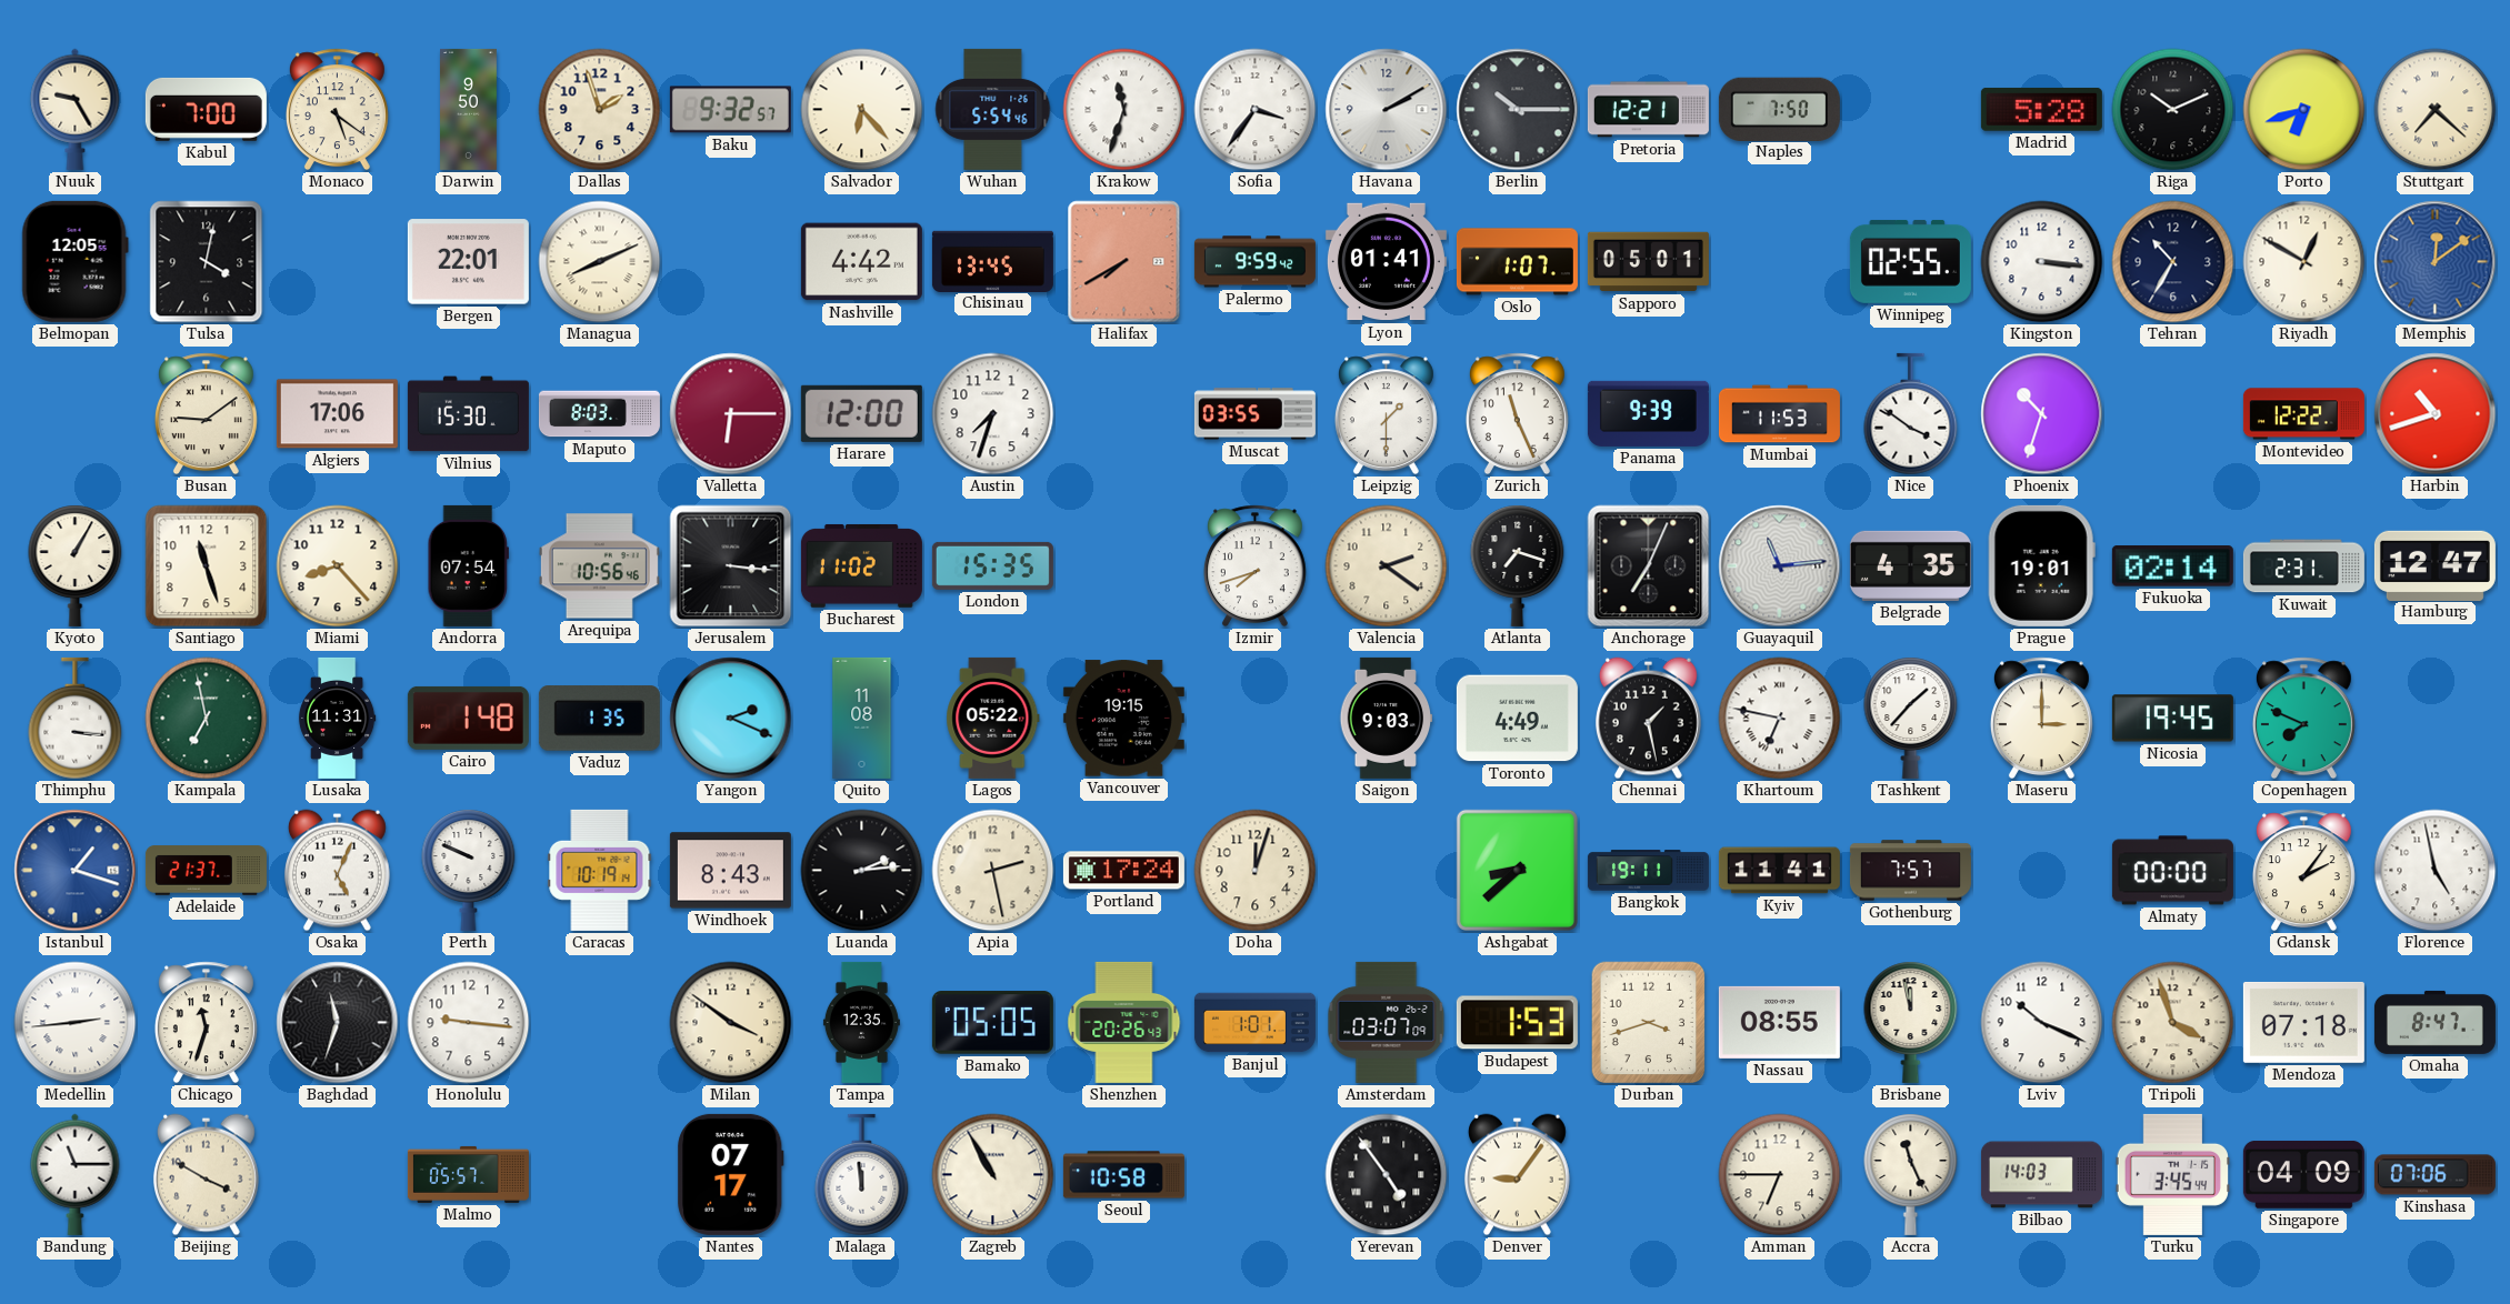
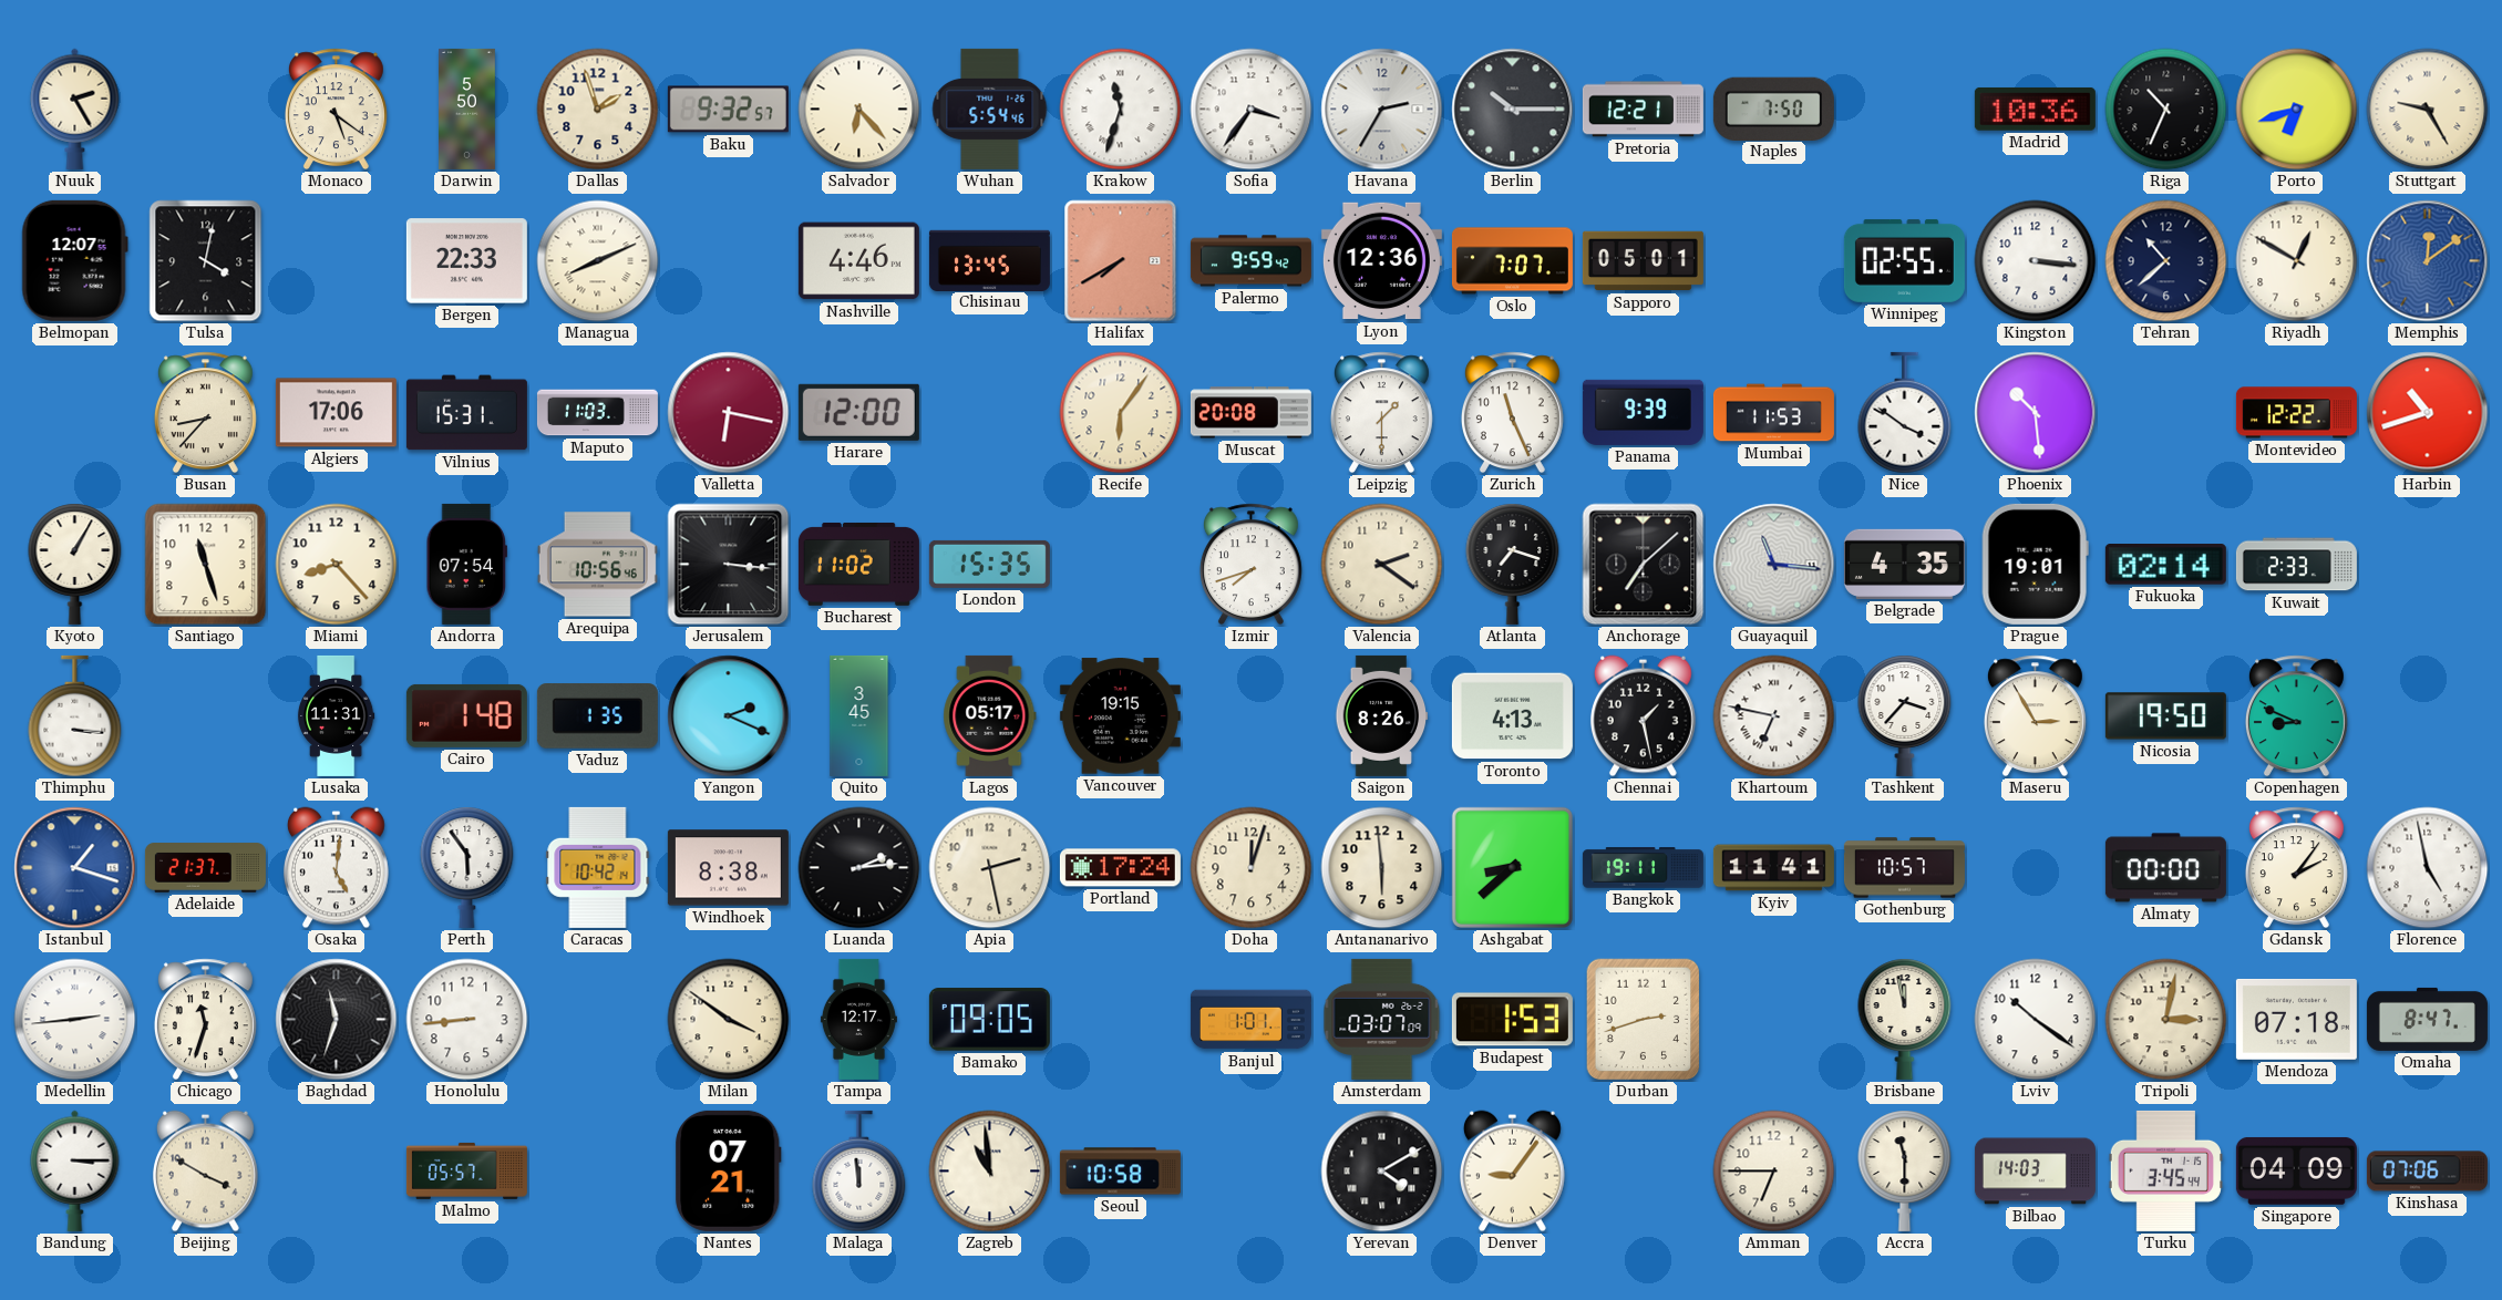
Nuuk: 9:25 -> 2:25
Kabul: 7:00 -> none
Darwin: 9:50 -> 5:50
Havana: 2:10 -> 2:35
Madrid: 5:28 -> 10:36
Riga: 10:11 -> 10:34
Stuttgart: 7:22 -> 9:25
Belmopan: 12:05 -> 12:07
Bergen: 22:01 -> 22:33
Nashville: 4:42 -> 4:46
Lyon: 01:41 -> 12:36
Oslo: 1:07 -> 7:07
Tehran: 10:35 -> 10:38
Busan: 9:09 -> 8:37
Vilnius: 15:30 -> 15:31
Maputo: 8:03 -> 11:03
Valletta: 6:15 -> 6:17
Austin: 7:33 -> none
Recife: none -> 6:06
Muscat: 03:55 -> 20:08
Phoenix: 10:33 -> 10:29
Anchorage: 7:04 -> 7:08
Guayaquil: 11:14 -> 11:16
Kuwait: 2:31 -> 2:33
Hamburg: 12:47 -> none
Kampala: 6:58 -> none
Quito: 11:08 -> 3:45
Lagos: 05:22 -> 05:17
Saigon: 9:03 -> 8:26
Toronto: 4:49 -> 4:13
Tashkent: 1:37 -> 3:37
Maseru: 3:00 -> 2:55
Nicosia: 19:45 -> 19:50
Copenhagen: 7:49 -> 8:49
Osaka: 5:04 -> 5:01
Perth: 9:49 -> 5:54
Caracas: 10:19 -> 10:42
Windhoek: 8:43 -> 8:38
Antananarivo: none -> 5:59
Gothenburg: 7:57 -> 10:57
Honolulu: 9:16 -> 8:44
Tampa: 12:35 -> 12:17
Bamako: 05:05 -> 09:05
Shenzhen: 20:26 -> none
Durban: 3:42 -> 2:42
Nassau: 08:55 -> none
Lviv: 10:19 -> 10:21
Tripoli: 3:57 -> 3:02
Bandung: 11:15 -> 3:15
Nantes: 07:17 -> 07:21
Zagreb: 10:55 -> 10:59
Yerevan: 4:54 -> 4:10
Accra: 11:26 -> 11:30
